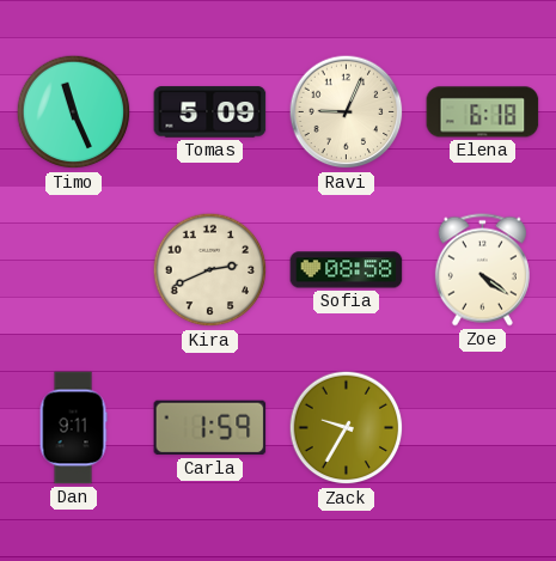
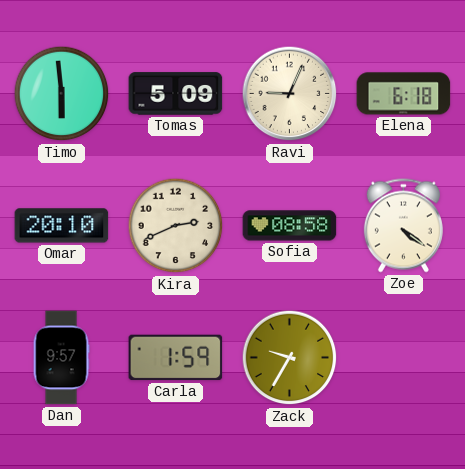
Timo: 11:26 -> 5:59
Omar: none -> 20:10
Dan: 9:11 -> 9:57
